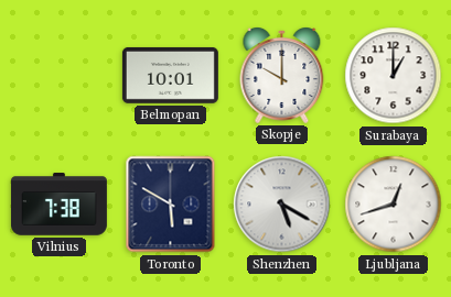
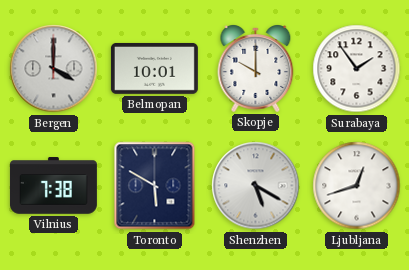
Bergen: none -> 4:00
Surabaya: 1:00 -> 1:54
